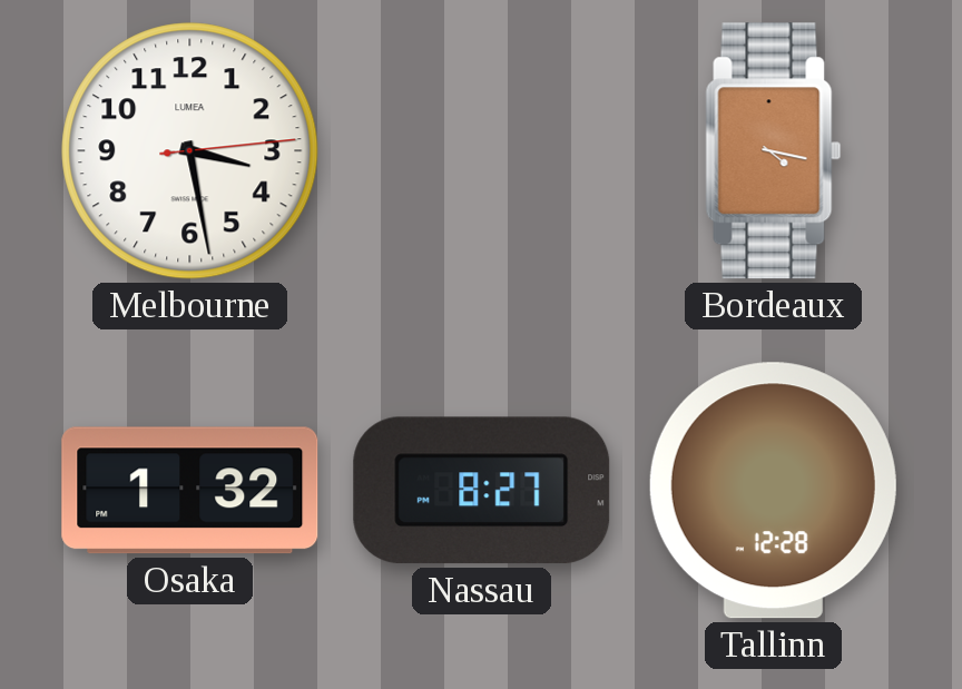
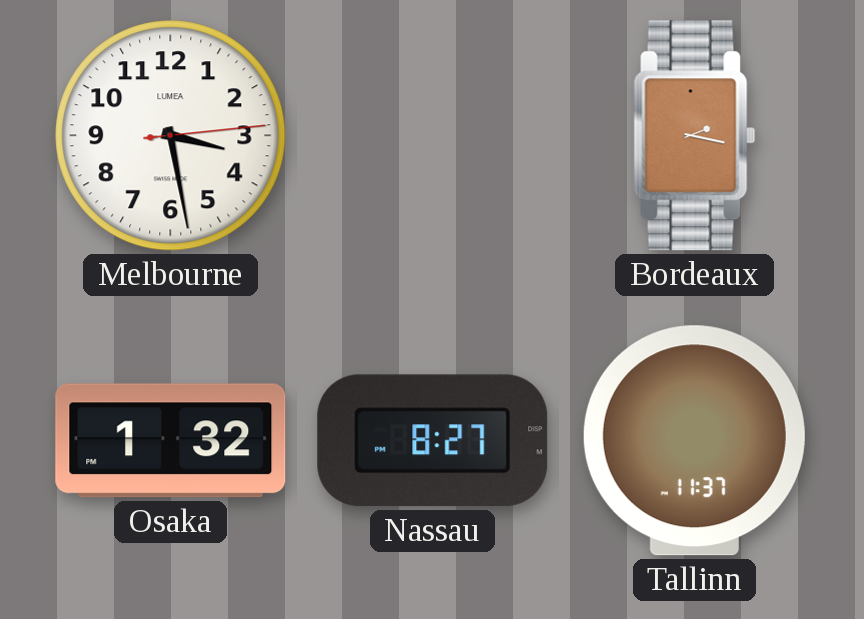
Bordeaux: 4:17 -> 2:17
Tallinn: 12:28 -> 11:37
